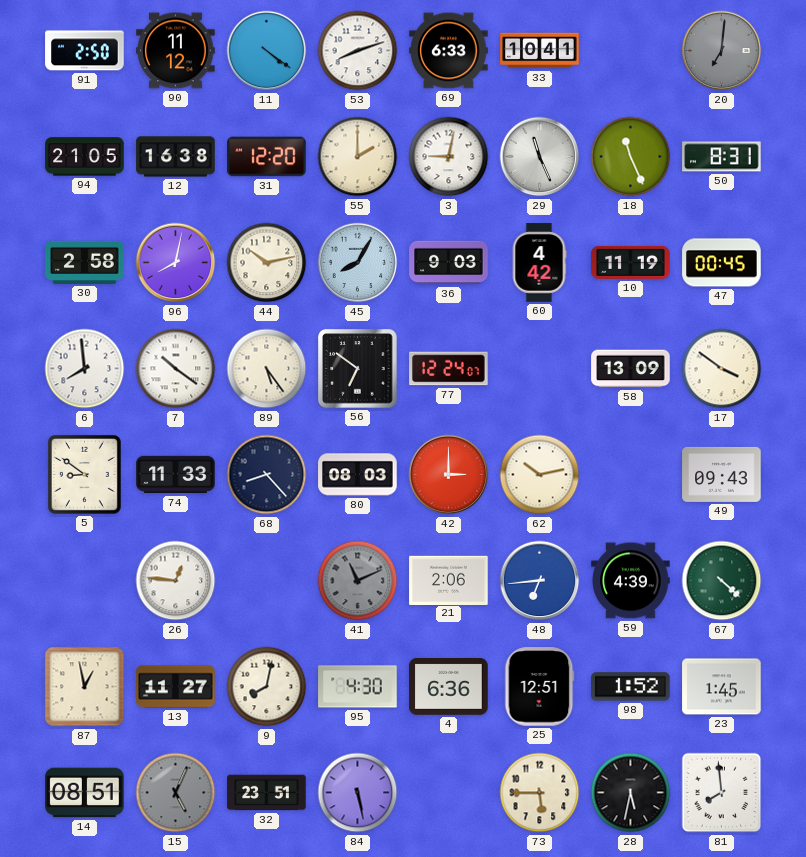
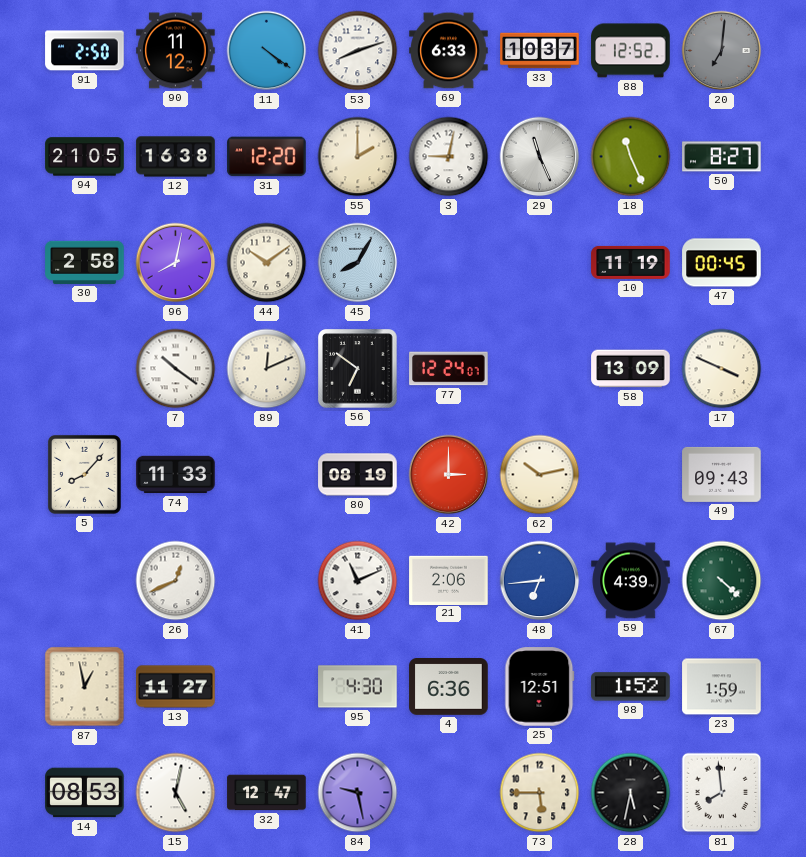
33: 10:41 -> 10:37
88: none -> 12:52
50: 8:31 -> 8:27
44: 10:13 -> 10:09
36: 9:03 -> none
60: 4:42 -> none
6: 7:59 -> none
89: 5:24 -> 12:11
17: 3:51 -> 3:49
5: 8:51 -> 8:07
68: 8:23 -> none
80: 08:03 -> 08:19
26: 12:46 -> 12:41
41 dial: grey -> white
9: 8:02 -> none
23: 1:45 -> 1:59
14: 08:51 -> 08:53
15: 5:04 -> 5:02
15 dial: grey -> white
32: 23:51 -> 12:47
84: 5:28 -> 9:28
